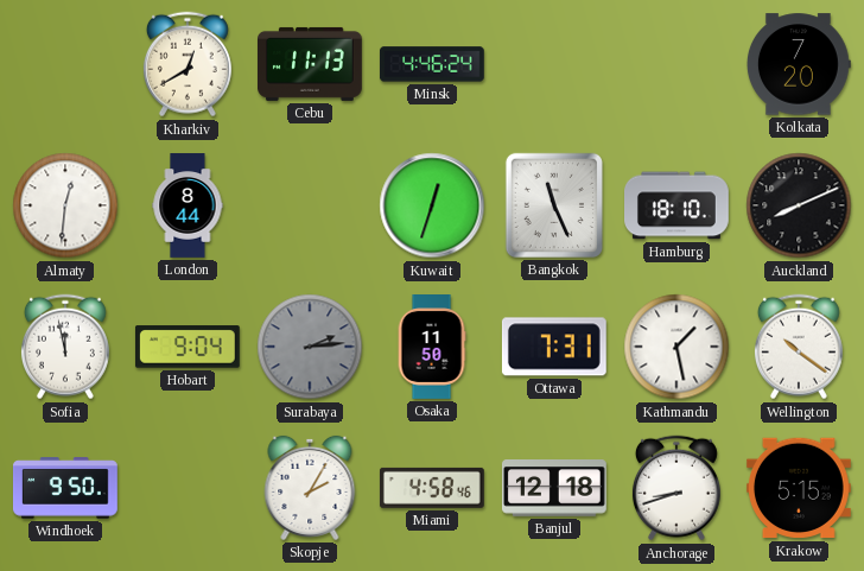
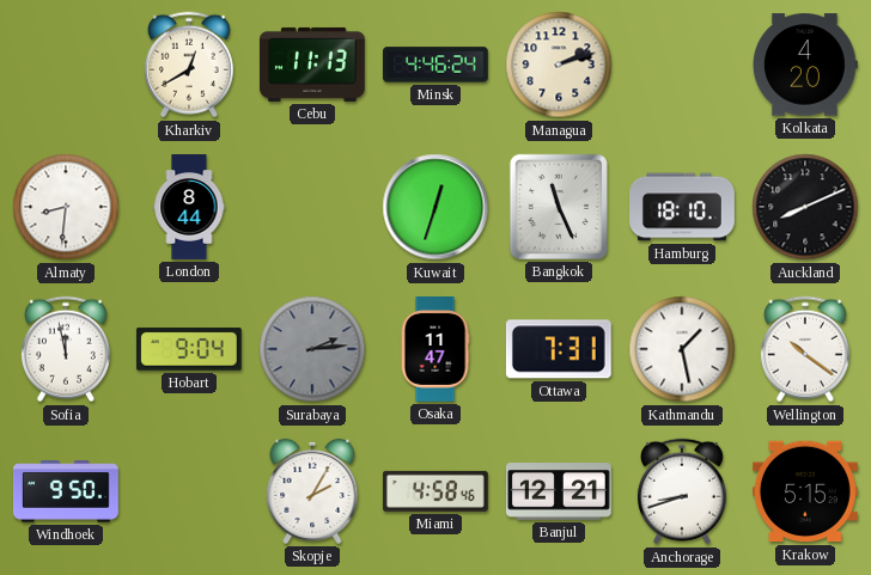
Managua: none -> 2:12
Kolkata: 7:20 -> 4:20
Almaty: 12:31 -> 8:31
Osaka: 11:50 -> 11:47
Banjul: 12:18 -> 12:21
